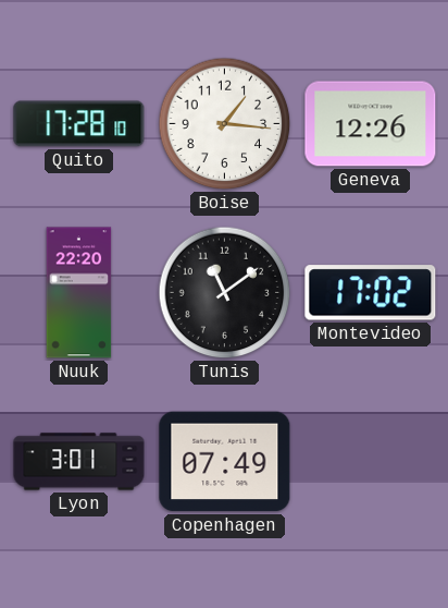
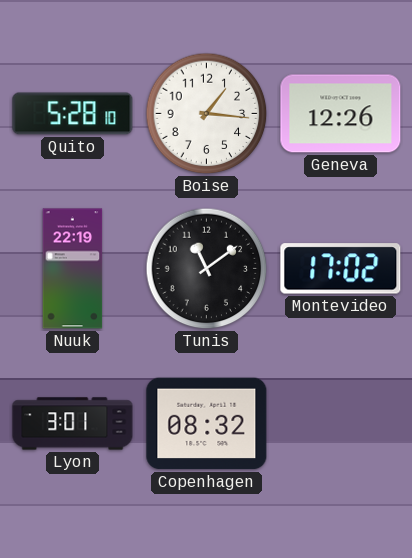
Quito: 17:28 -> 5:28
Nuuk: 22:20 -> 22:19
Copenhagen: 07:49 -> 08:32
